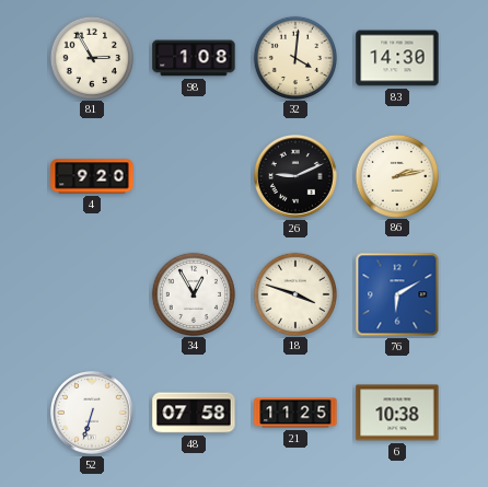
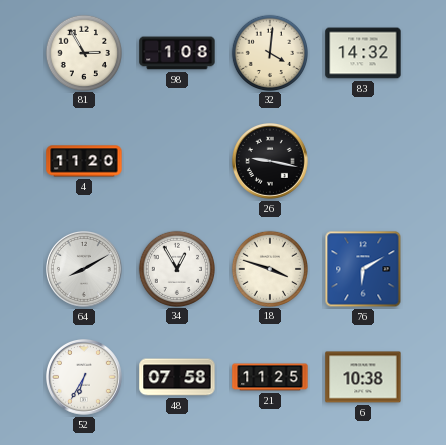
83: 14:30 -> 14:32
4: 9:20 -> 11:20
26: 9:11 -> 9:17
86: 2:13 -> none
64: none -> 8:10
52: 6:33 -> 6:35
